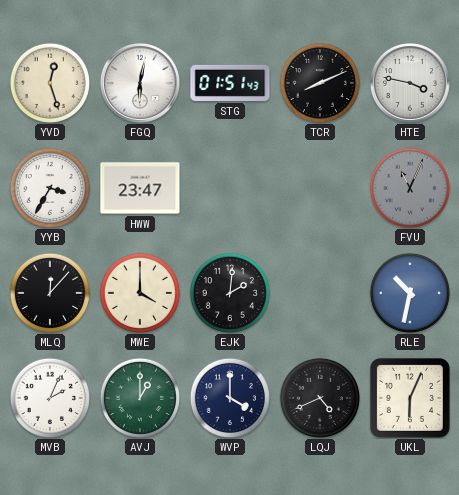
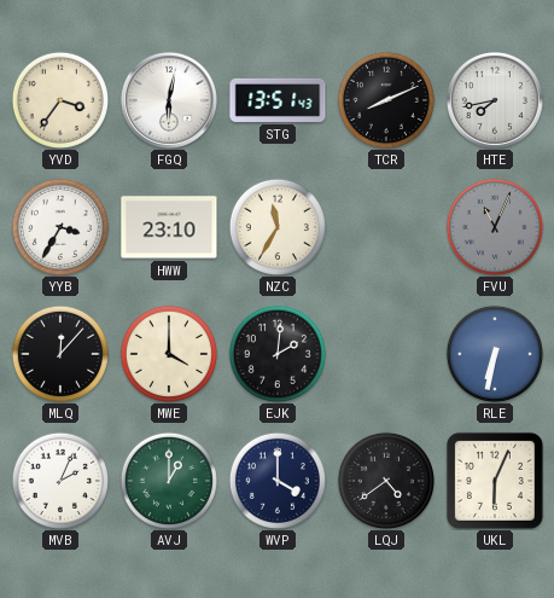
YVD: 12:27 -> 3:36
STG: 01:51 -> 13:51
HTE: 3:47 -> 7:43
HWW: 23:47 -> 23:10
NZC: none -> 11:35
RLE: 10:32 -> 6:32
LQJ: 4:41 -> 4:39
